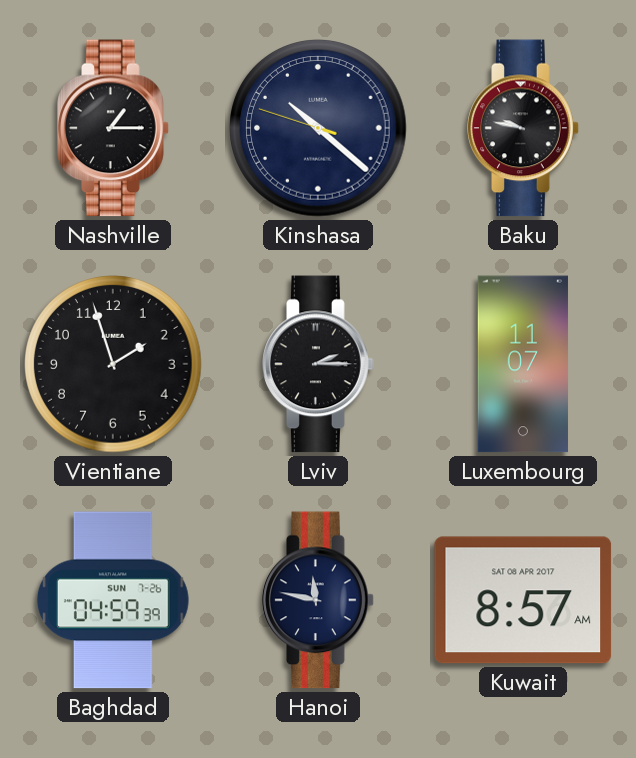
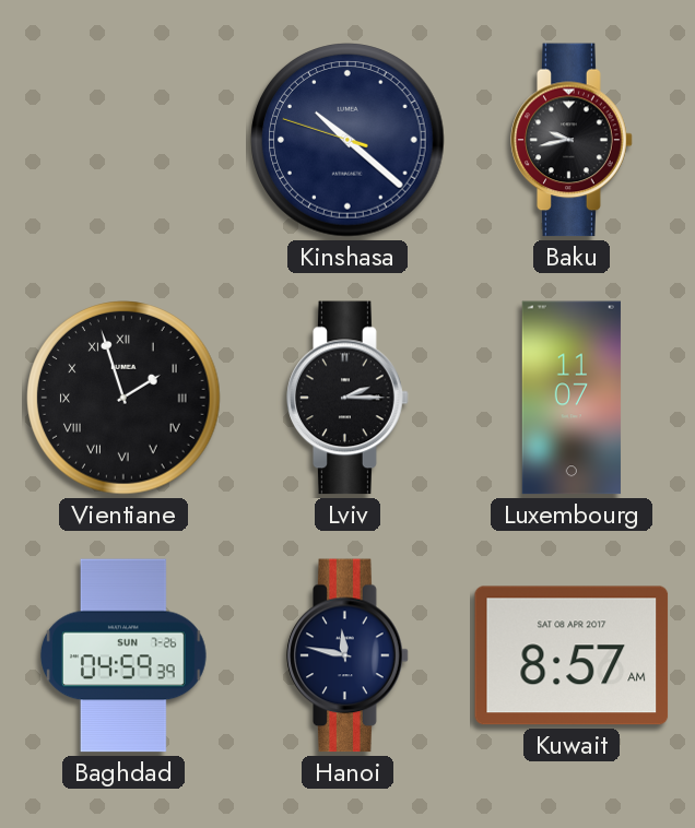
Nashville: 1:15 -> none
Baku: 9:47 -> 9:43
Vientiane numerals: Arabic -> Roman
